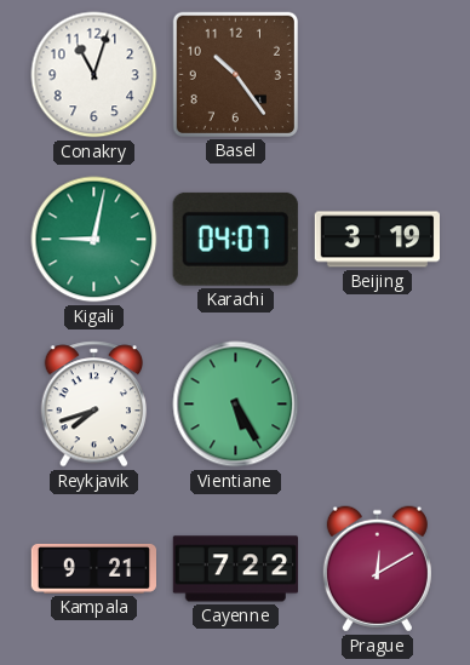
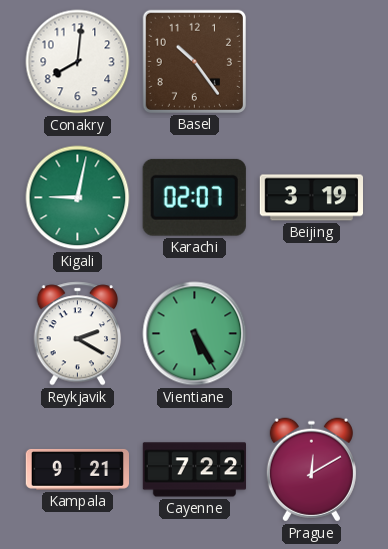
Conakry: 11:03 -> 8:01
Karachi: 04:07 -> 02:07
Reykjavik: 7:42 -> 2:20
